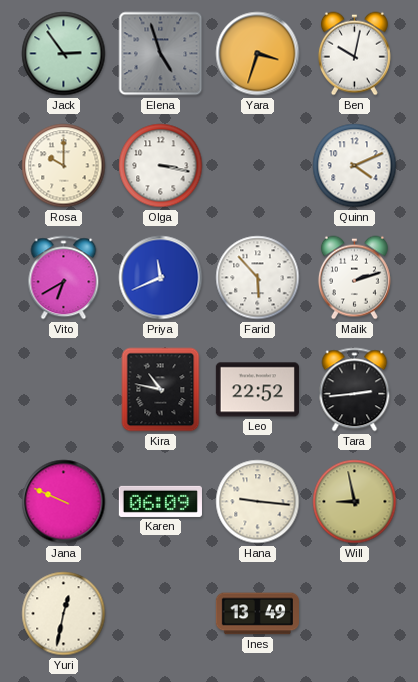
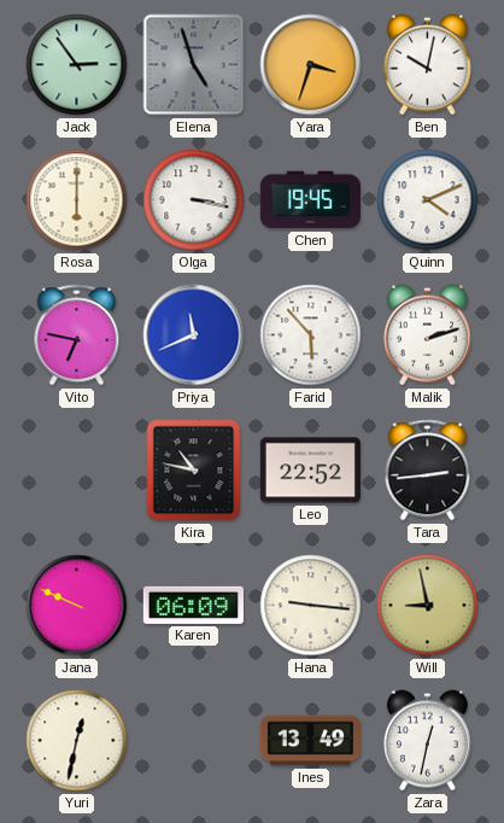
Rosa: 10:00 -> 6:00
Chen: none -> 19:45
Vito: 6:40 -> 6:47
Zara: none -> 12:32
